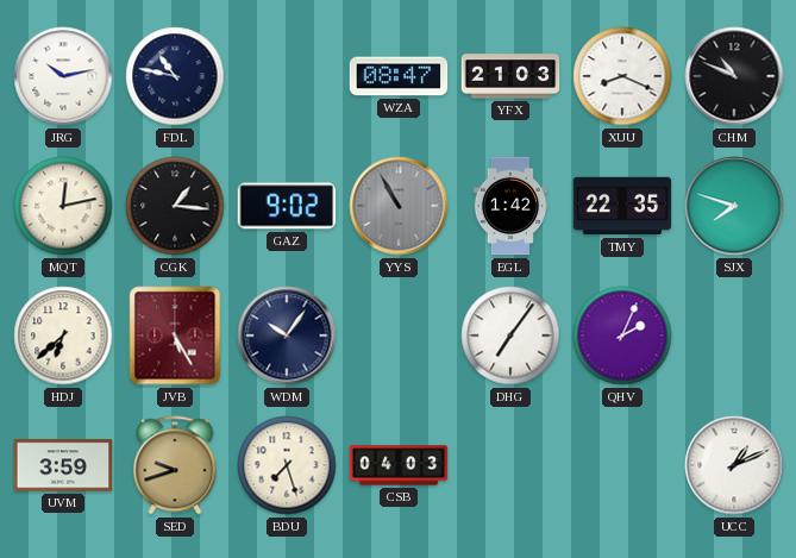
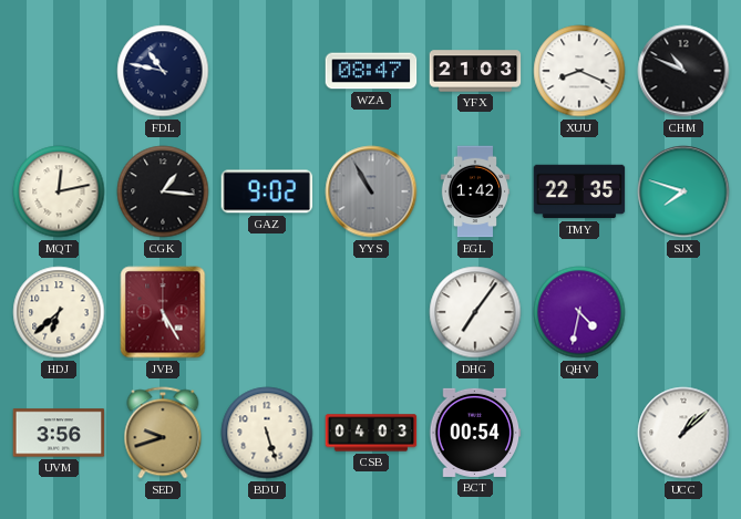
JRG: 10:13 -> none
WDM: 10:06 -> none
QHV: 2:04 -> 4:32
UVM: 3:59 -> 3:56
BDU: 7:27 -> 5:27
BCT: none -> 00:54
UCC: 1:11 -> 1:08
